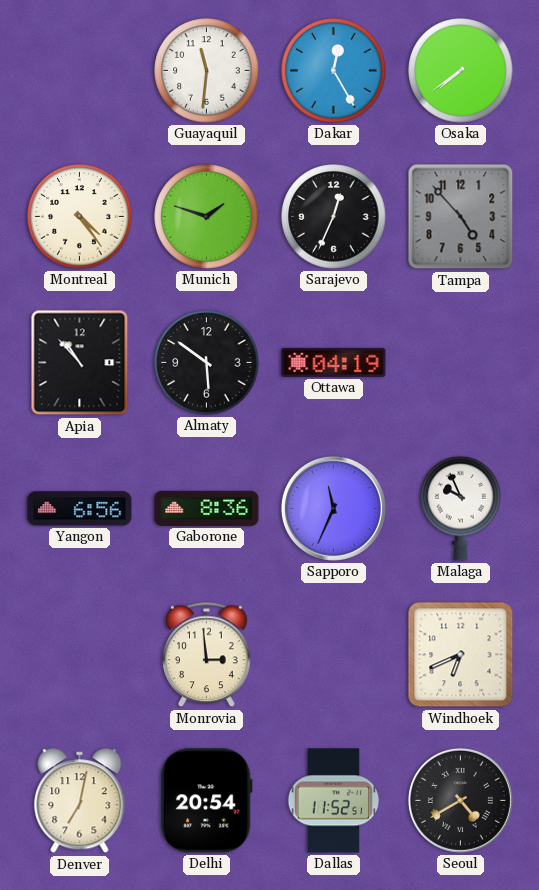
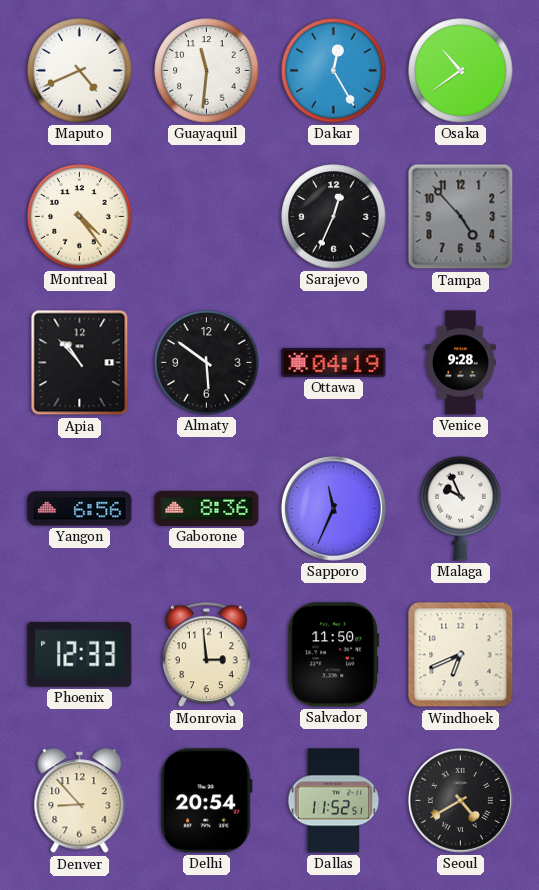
Maputo: none -> 4:41
Osaka: 7:39 -> 10:39
Munich: 1:48 -> none
Venice: none -> 9:28
Phoenix: none -> 12:33
Salvador: none -> 11:50
Denver: 7:02 -> 8:53
